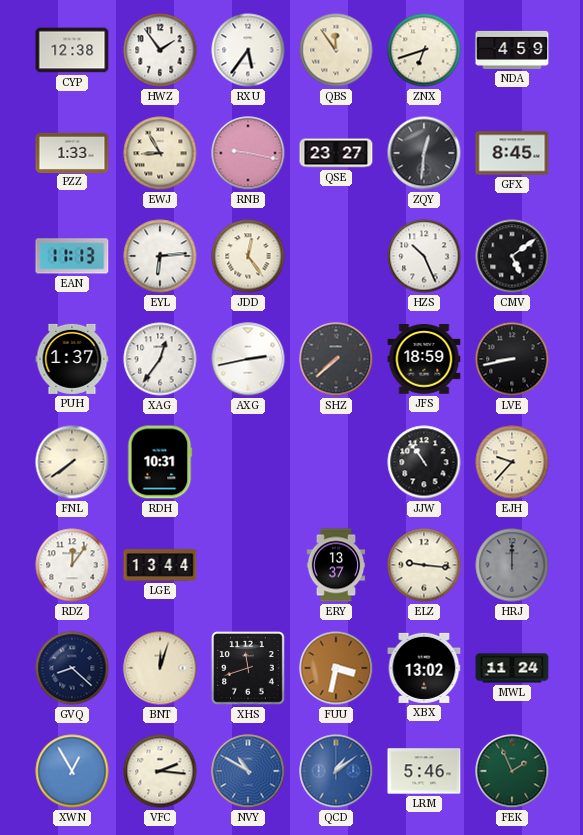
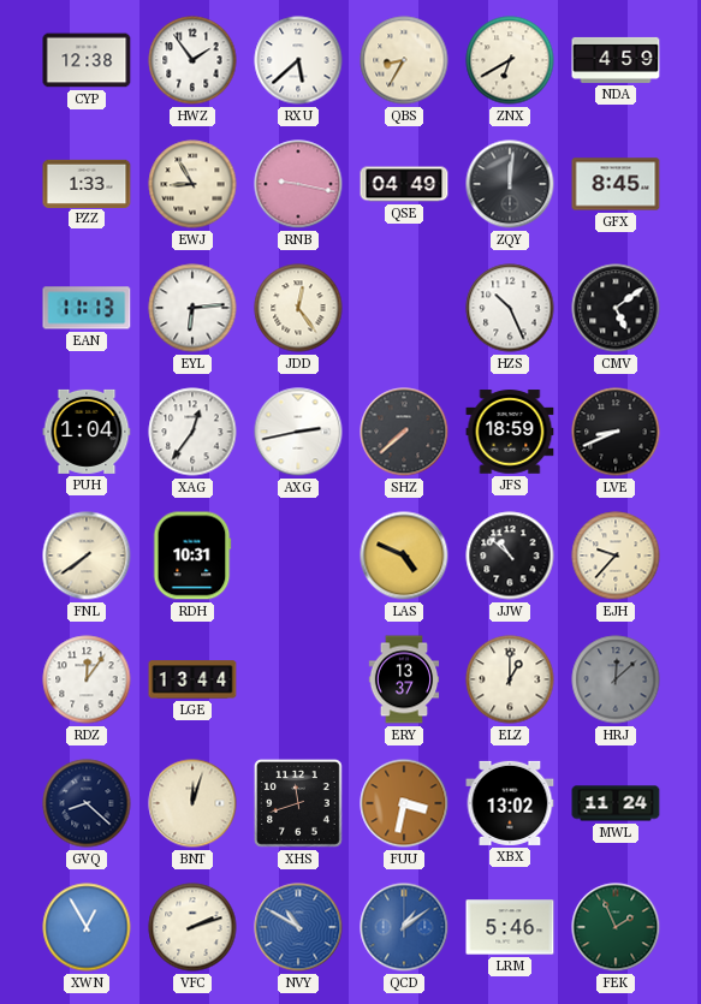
RXU: 5:36 -> 5:38
QBS: 11:54 -> 8:35
ZNX: 6:42 -> 6:40
QSE: 23:27 -> 04:49
ZQY: 12:31 -> 12:01
PUH: 1:37 -> 1:04
LVE: 8:43 -> 8:41
LAS: none -> 4:49
JJW: 10:54 -> 10:52
ELZ: 9:16 -> 1:00
HRJ: 12:00 -> 12:08
VFC: 2:16 -> 2:12
